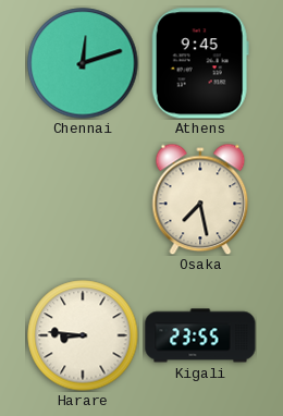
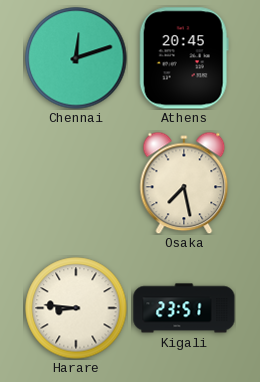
Athens: 9:45 -> 20:45
Kigali: 23:55 -> 23:51
